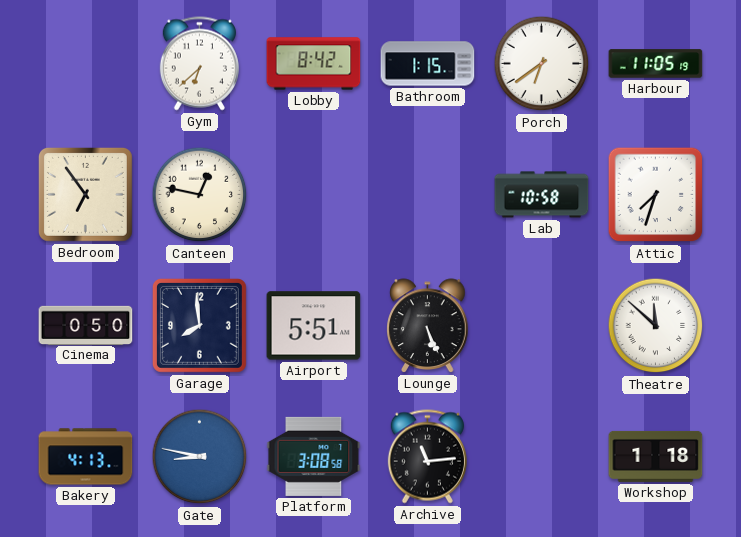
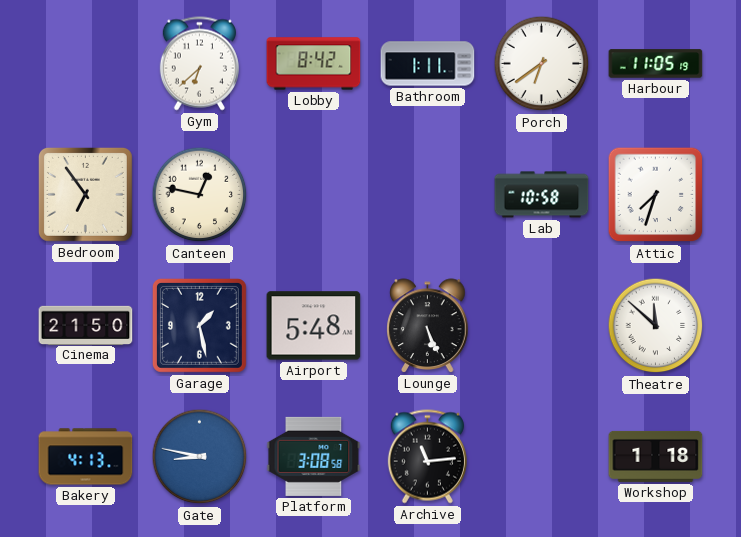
Bathroom: 1:15 -> 1:11
Cinema: 0:50 -> 21:50
Garage: 7:59 -> 1:28
Airport: 5:51 -> 5:48
